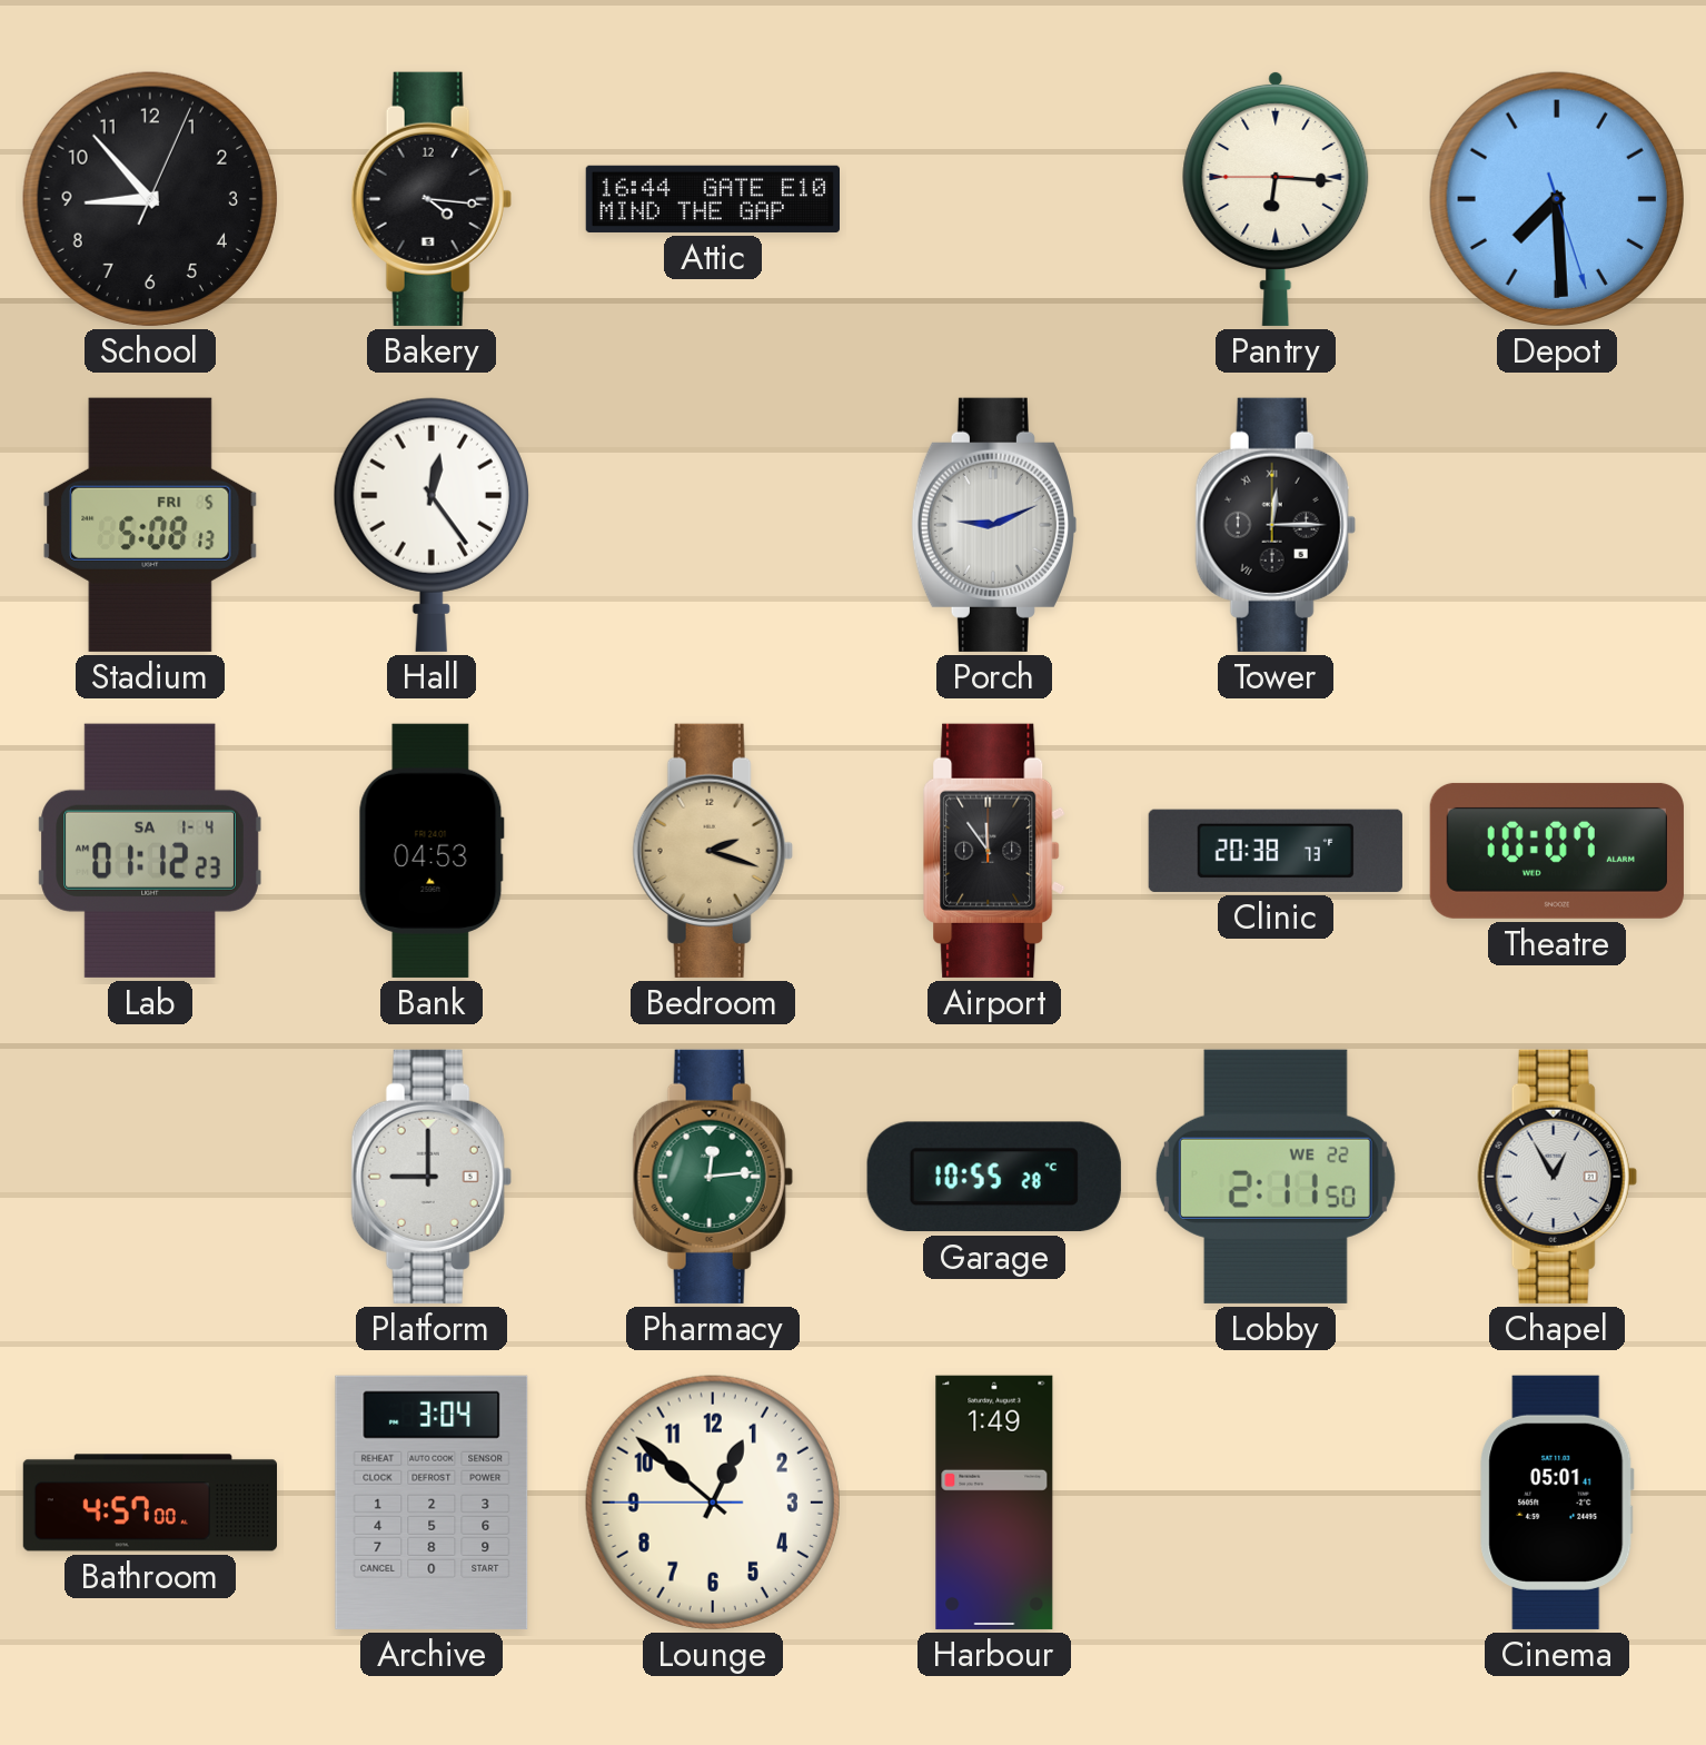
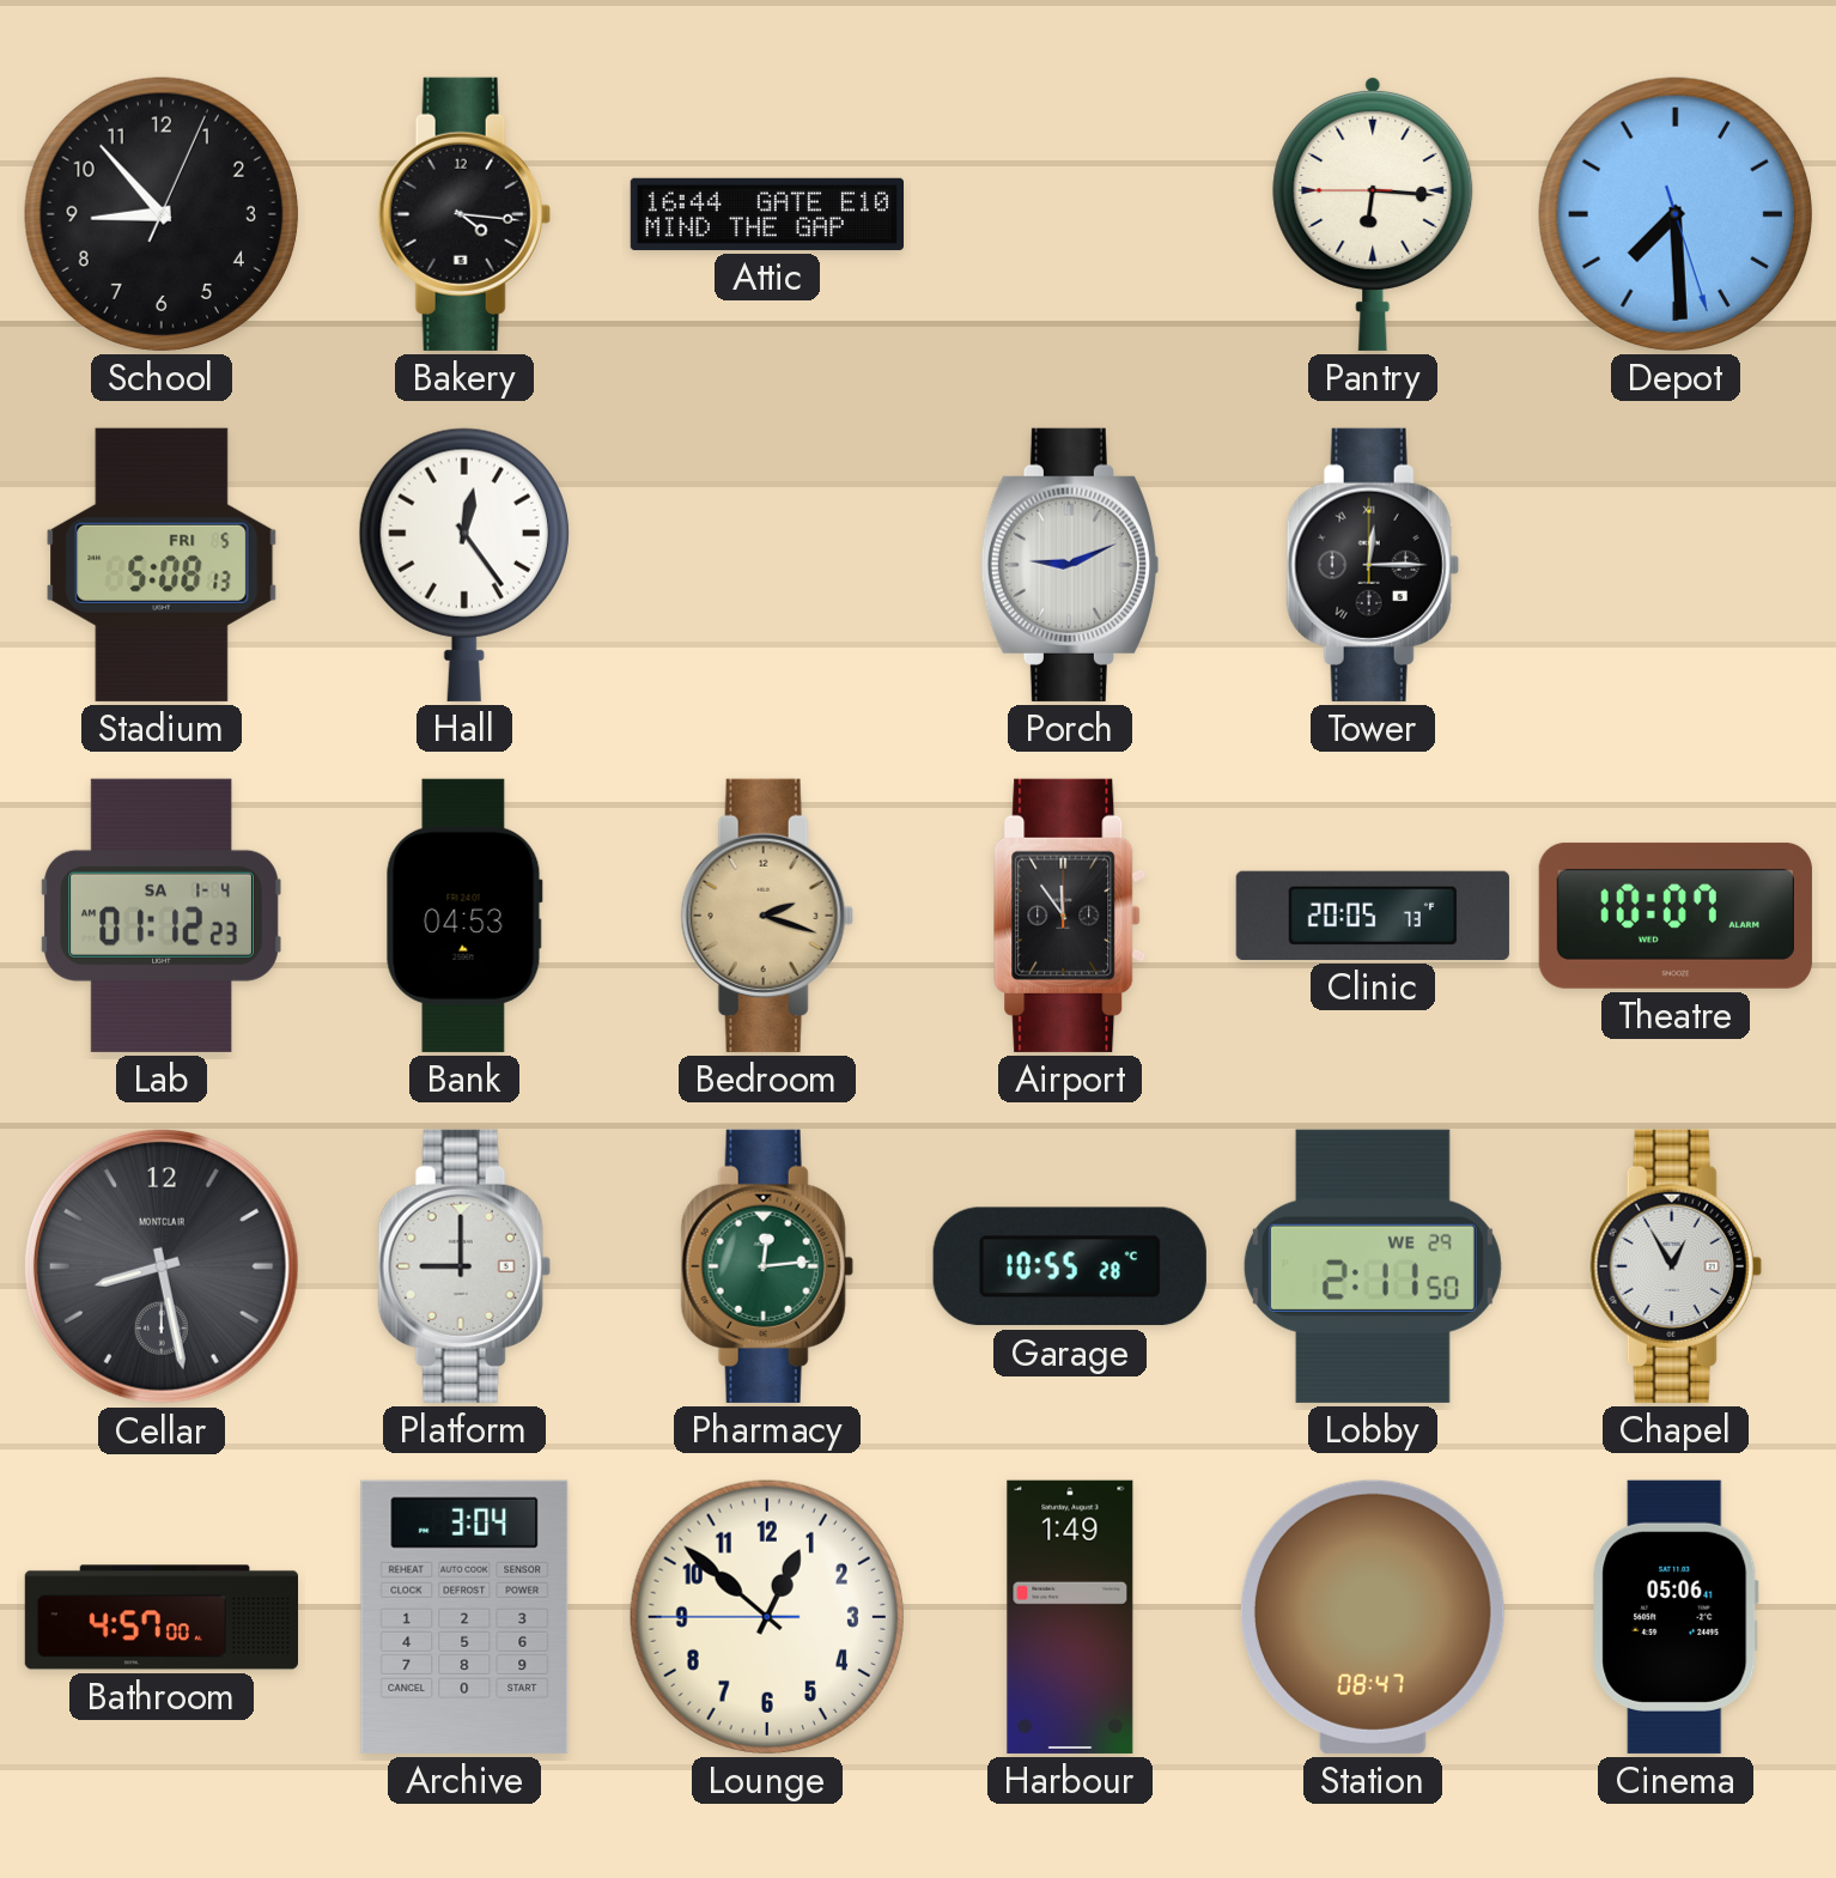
Clinic: 20:38 -> 20:05
Cellar: none -> 8:28
Lobby date: WE 22 -> WE 29
Station: none -> 08:47
Cinema: 05:01 -> 05:06
